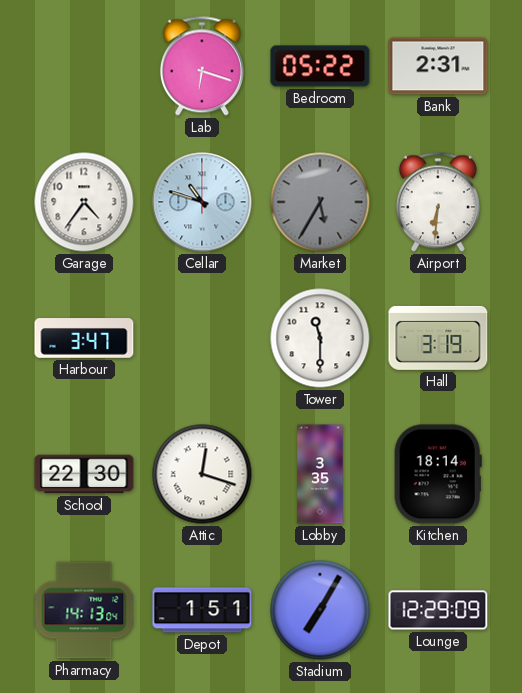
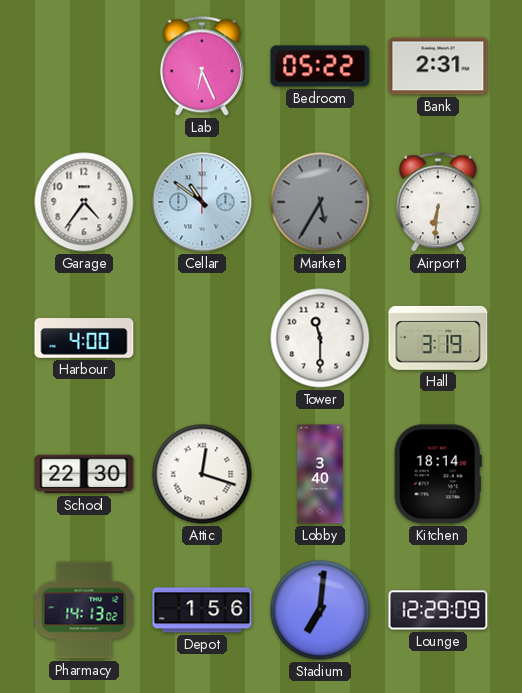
Lab: 6:18 -> 6:26
Cellar: 10:48 -> 10:51
Harbour: 3:47 -> 4:00
Lobby: 3:35 -> 3:40
Pharmacy: 14:13:04 -> 14:13:02
Depot: 1:51 -> 1:56
Stadium: 7:05 -> 7:01
